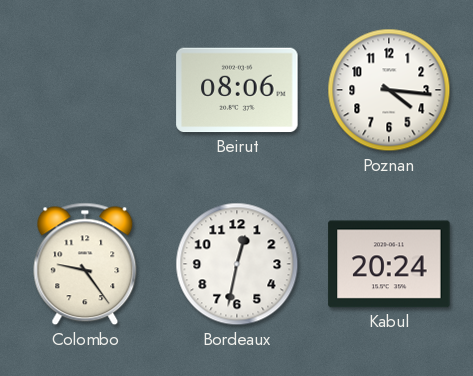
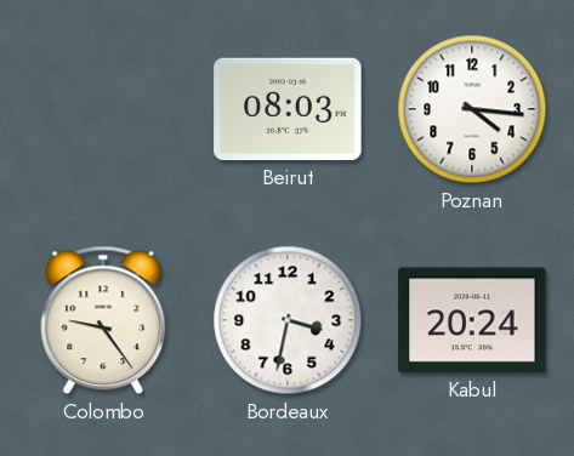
Beirut: 08:06 -> 08:03
Bordeaux: 12:32 -> 3:32
